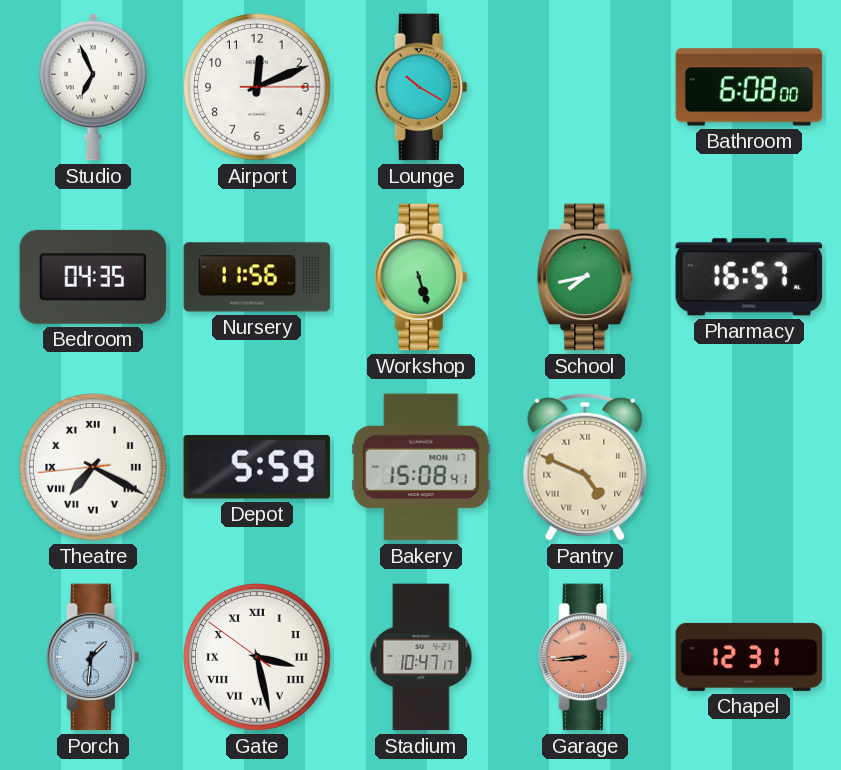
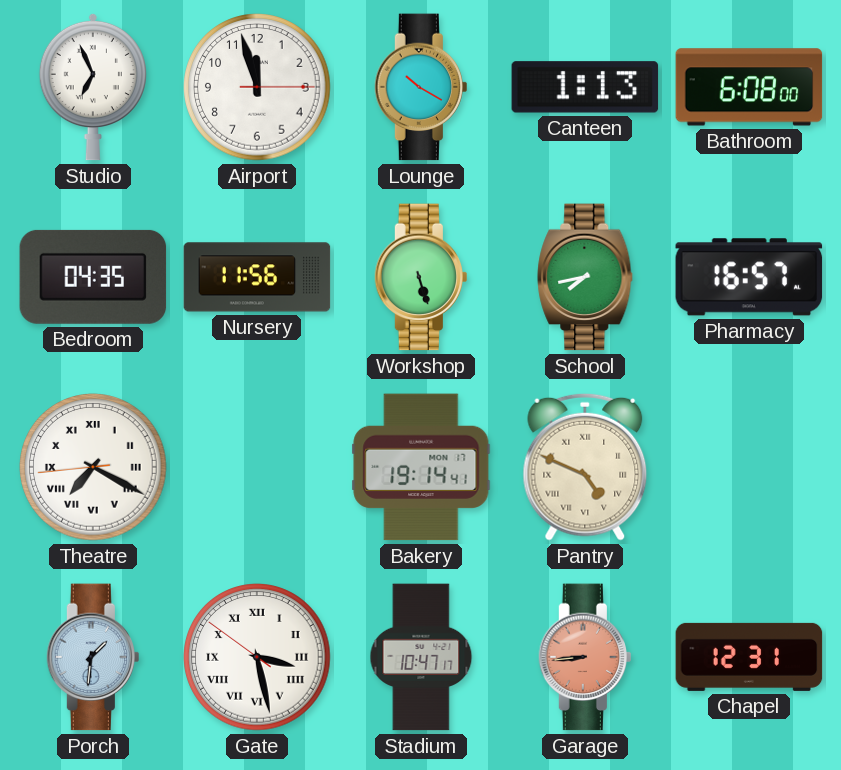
Airport: 12:11 -> 11:57
Canteen: none -> 1:13
Depot: 5:59 -> none
Bakery: 15:08 -> 19:14
